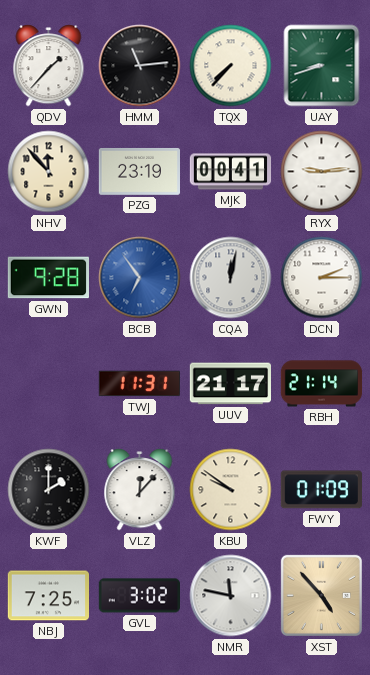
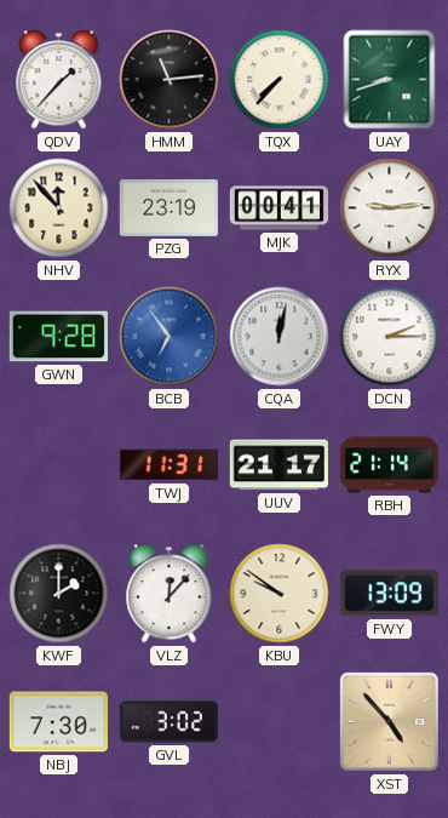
FWY: 01:09 -> 13:09
NBJ: 7:25 -> 7:30
NMR: 11:47 -> none
